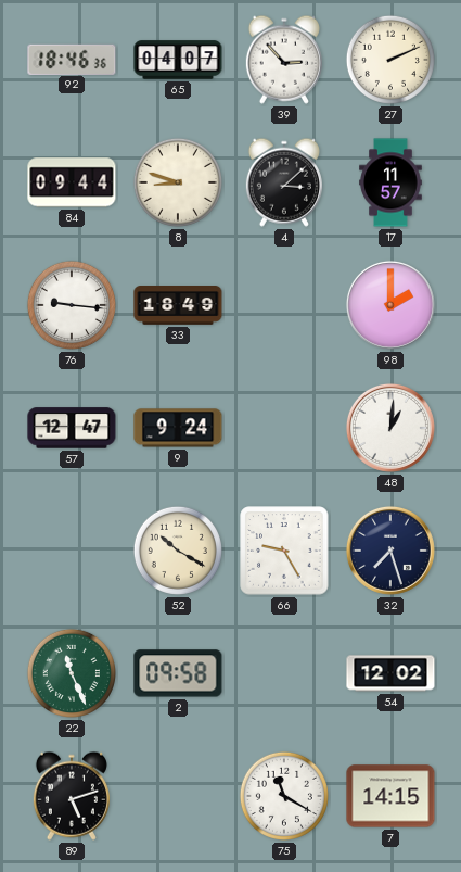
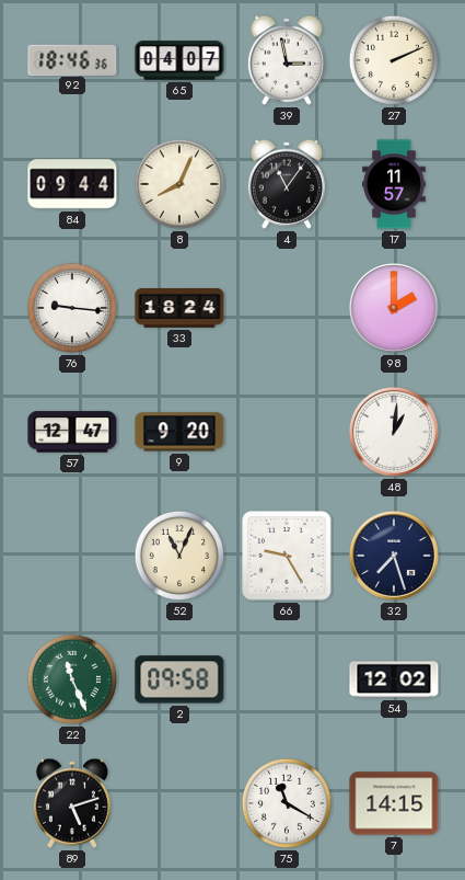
39: 2:53 -> 2:58
8: 8:48 -> 8:04
4: 3:08 -> 11:06
33: 18:49 -> 18:24
9: 9:24 -> 9:20
52: 10:20 -> 11:04
